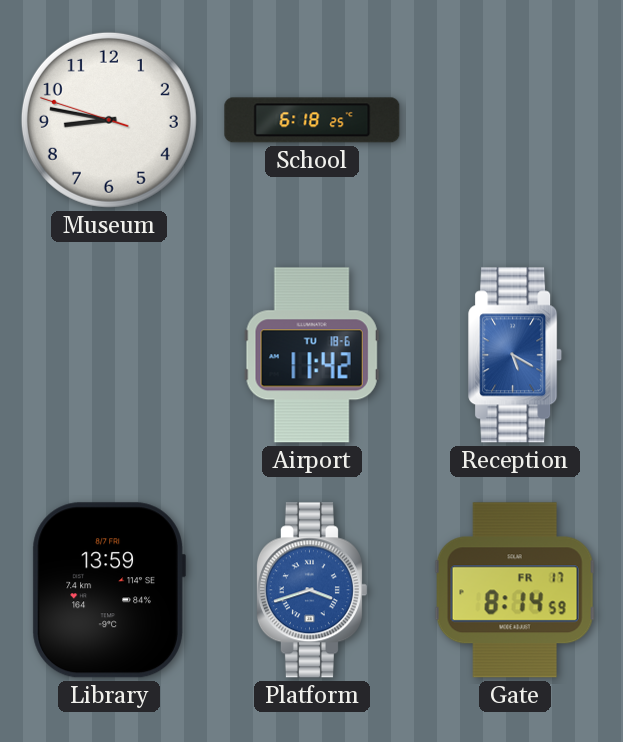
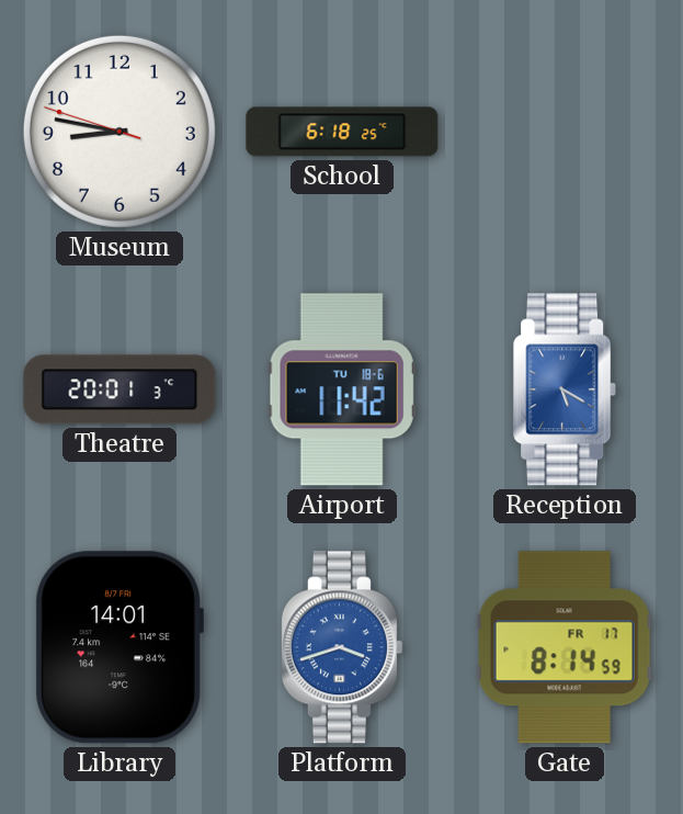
Theatre: none -> 20:01
Library: 13:59 -> 14:01
